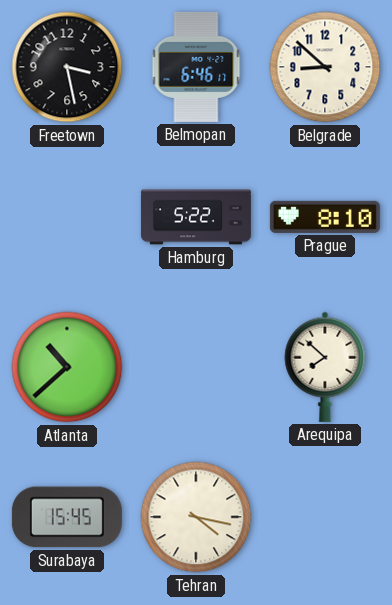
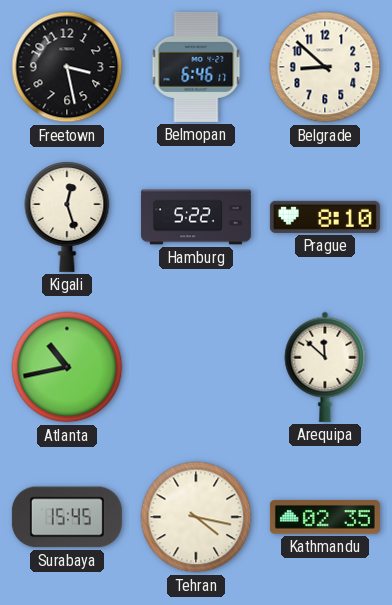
Kigali: none -> 12:27
Atlanta: 10:38 -> 10:43
Arequipa: 7:52 -> 11:52
Kathmandu: none -> 02:35
